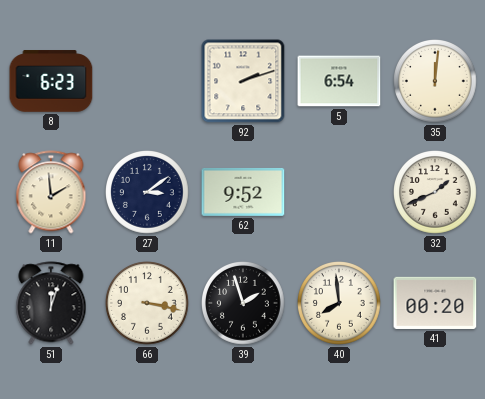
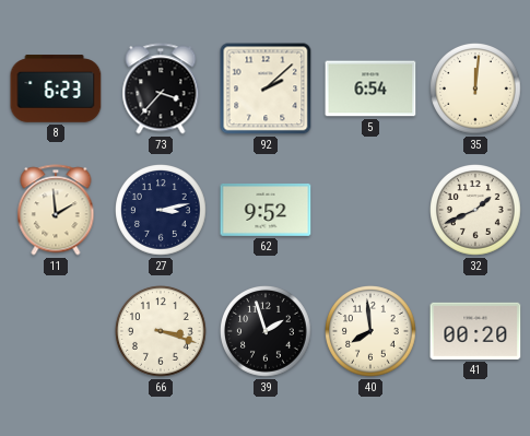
73: none -> 3:37
92: 2:12 -> 2:08
27: 3:09 -> 3:13
51: 12:03 -> none
66: 3:17 -> 3:18
